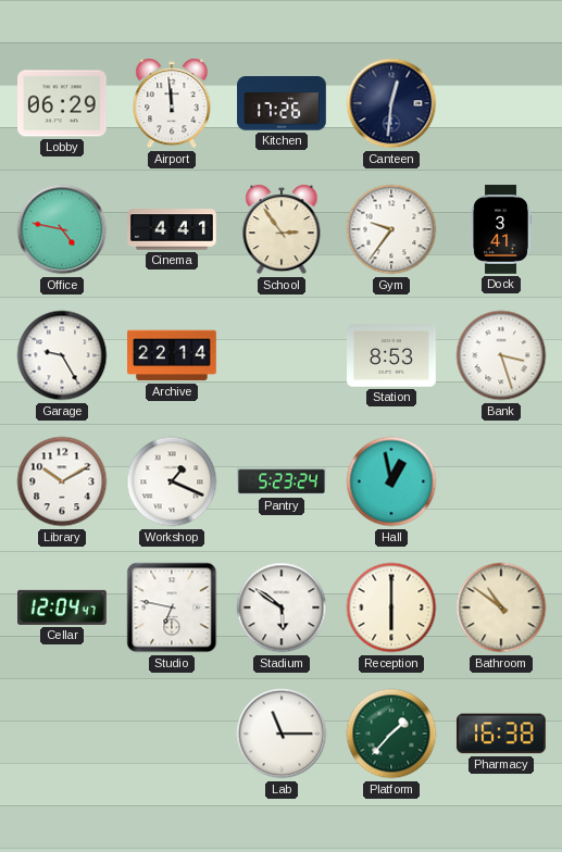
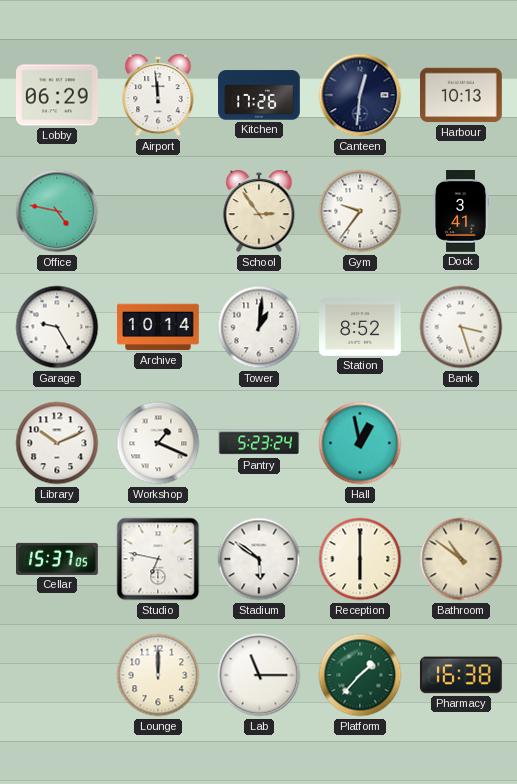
Harbour: none -> 10:13
Cinema: 4:41 -> none
Archive: 22:14 -> 10:14
Tower: none -> 1:01
Station: 8:53 -> 8:52
Library: 10:10 -> 10:11
Cellar: 12:04 -> 15:37
Lounge: none -> 12:00
